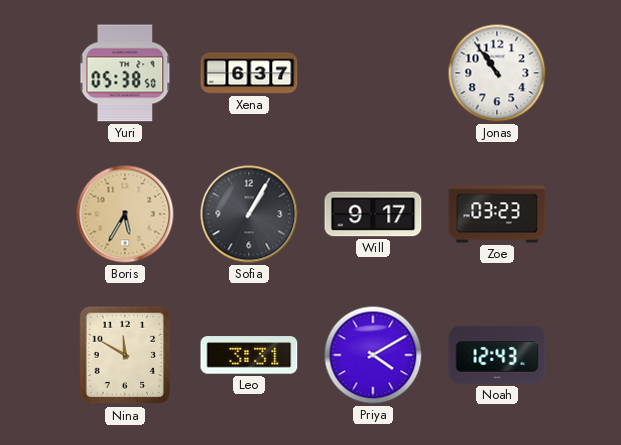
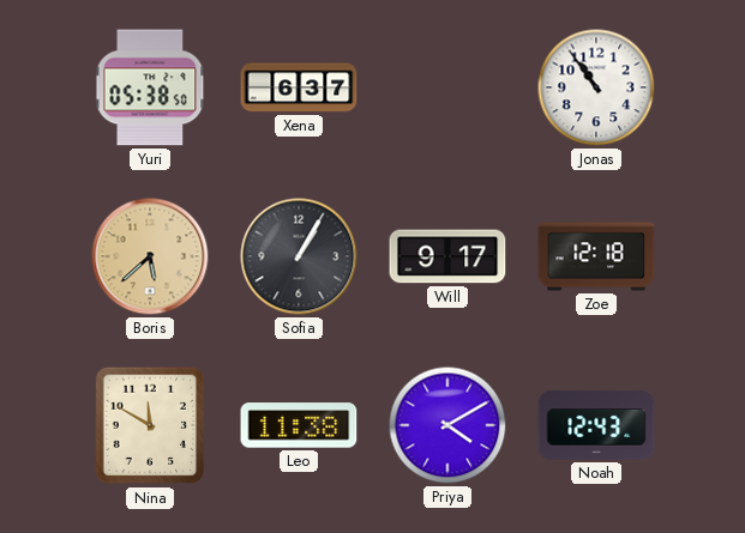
Boris: 5:35 -> 5:38
Zoe: 03:23 -> 12:18
Leo: 3:31 -> 11:38
